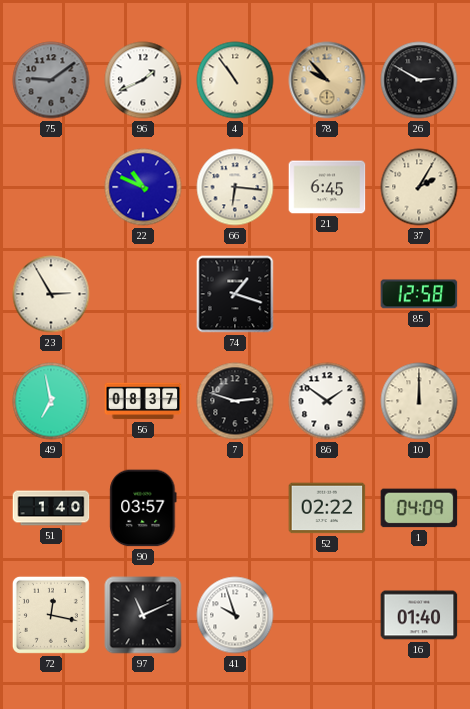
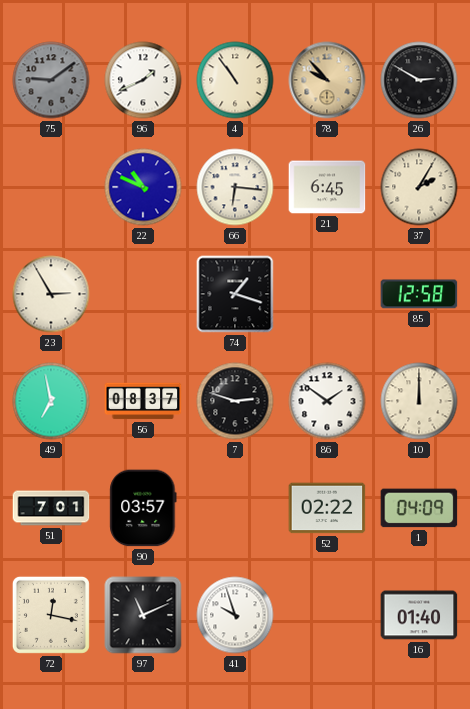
51: 1:40 -> 7:01
